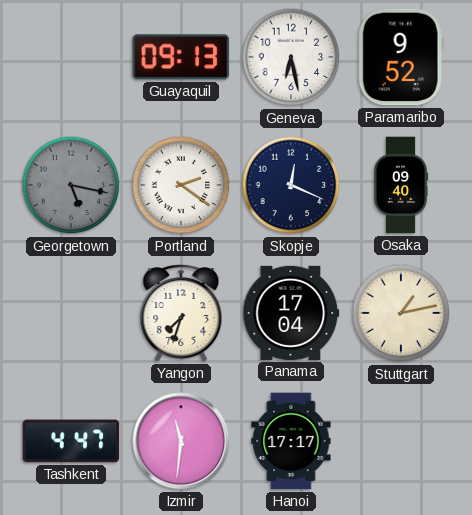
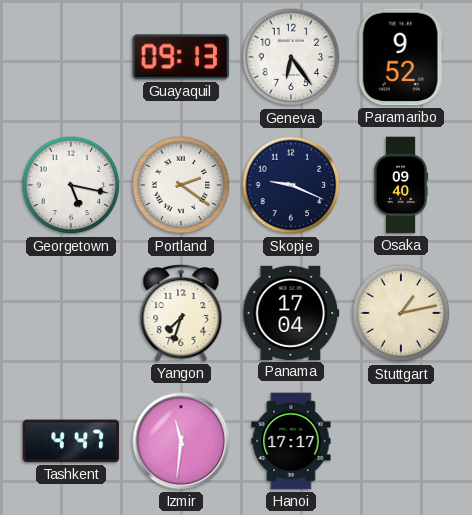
Geneva: 6:28 -> 6:24
Georgetown dial: grey -> white
Skopje: 12:19 -> 9:19
